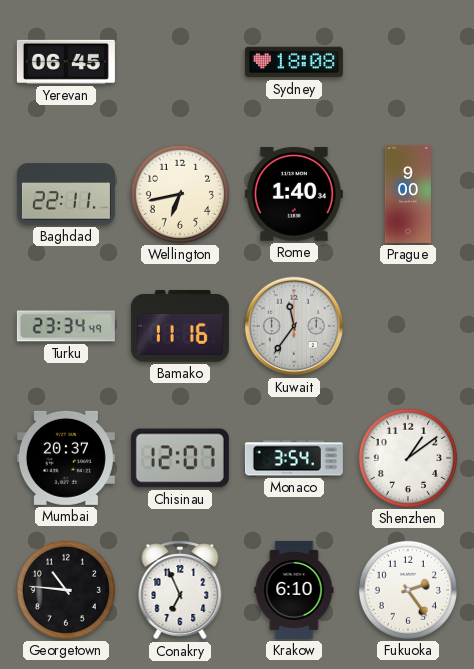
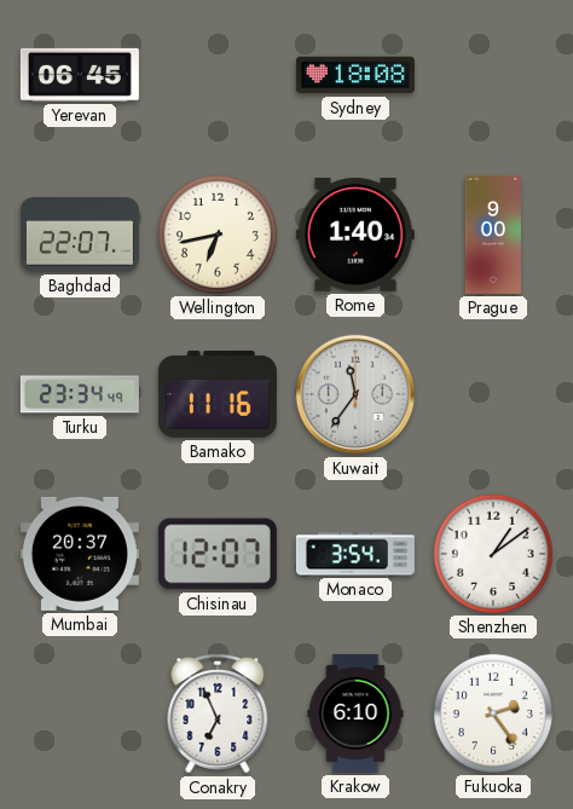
Baghdad: 22:11 -> 22:07
Georgetown: 10:46 -> none
